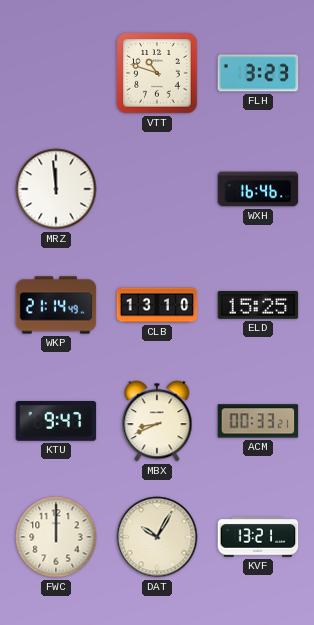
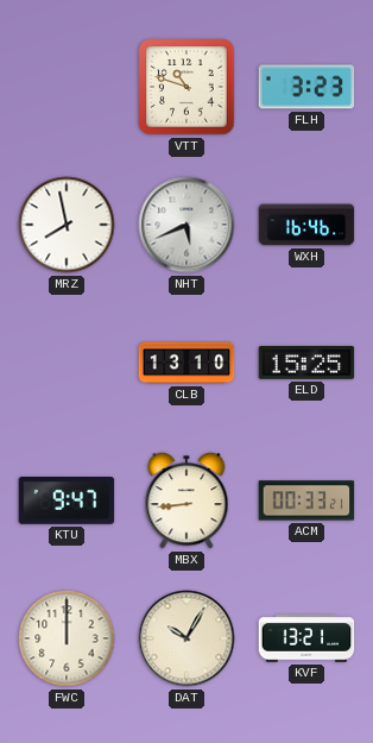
MRZ: 11:59 -> 7:58
NHT: none -> 5:41
WKP: 21:14 -> none
MBX: 8:41 -> 8:44
